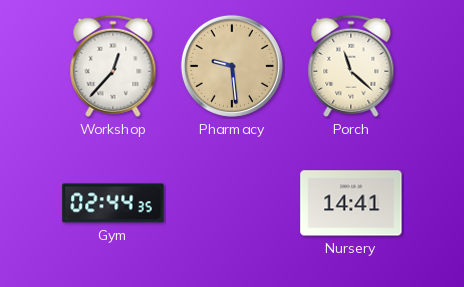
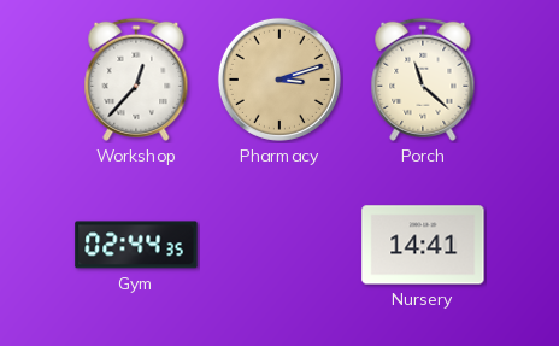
Pharmacy: 9:29 -> 3:12
